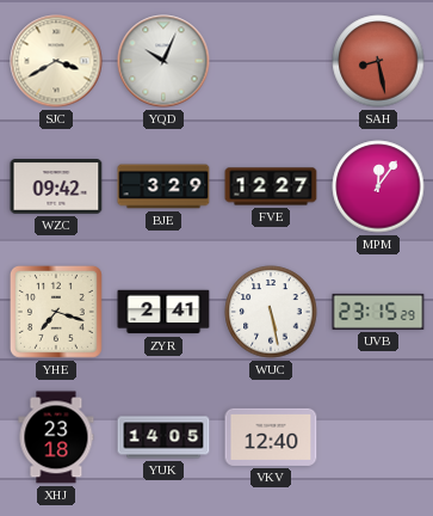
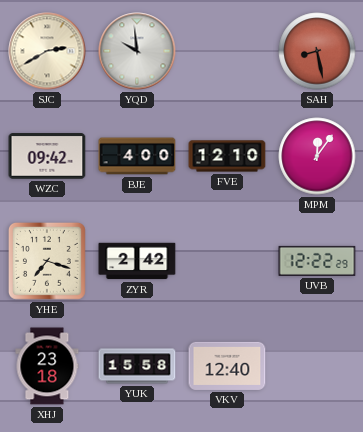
SJC: 3:40 -> 2:40
YQD: 10:04 -> 9:59
BJE: 3:29 -> 4:00
FVE: 12:27 -> 12:10
ZYR: 2:41 -> 2:42
WUC: 5:28 -> none
UVB: 23:15 -> 12:22
YUK: 14:05 -> 15:58
